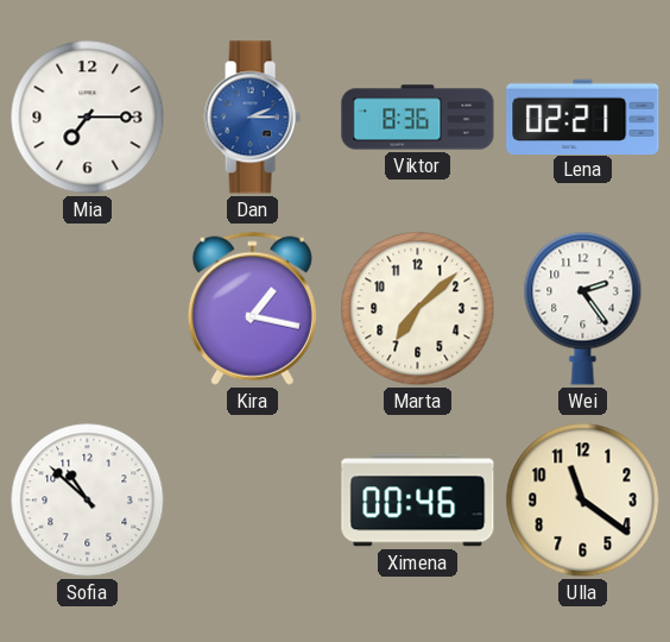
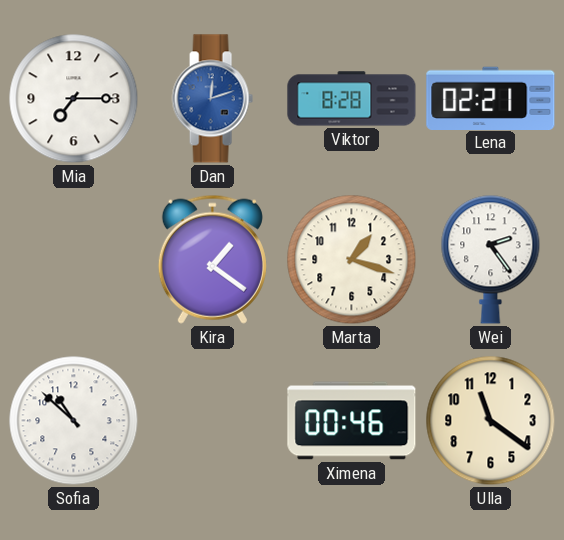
Dan: 2:15 -> 12:12
Viktor: 8:36 -> 8:28
Kira: 1:17 -> 1:21
Marta: 7:08 -> 1:18
